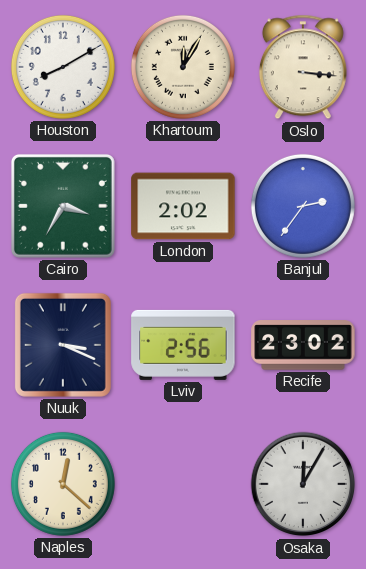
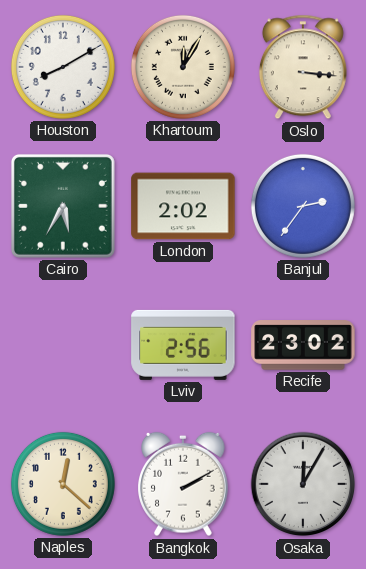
Cairo: 3:35 -> 5:35
Nuuk: 3:19 -> none
Bangkok: none -> 2:10
